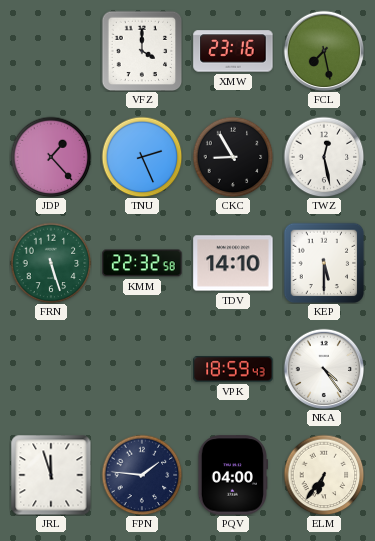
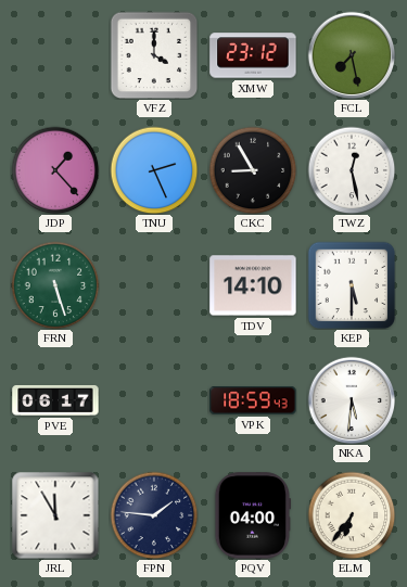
XMW: 23:16 -> 23:12
KMM: 22:32 -> none
PVE: none -> 06:17
NKA: 4:24 -> 5:31
JRL: 11:57 -> 11:55
